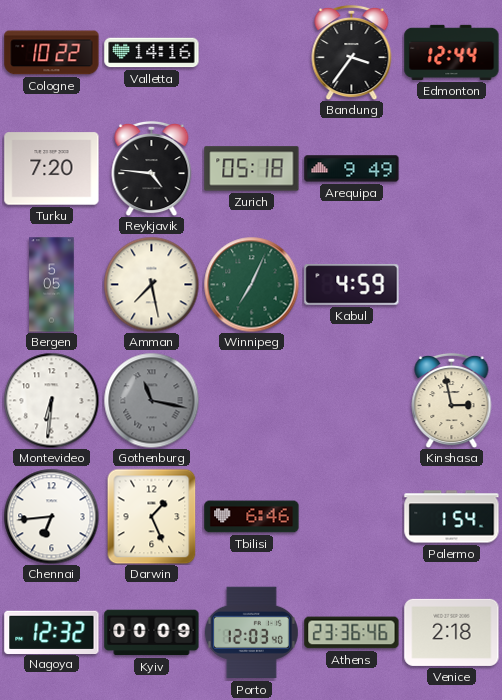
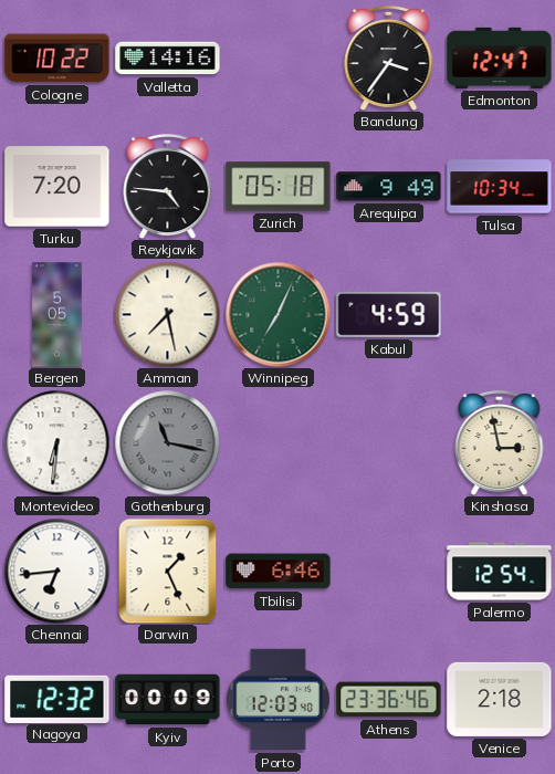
Edmonton: 12:44 -> 12:47
Tulsa: none -> 10:34
Palermo: 1:54 -> 12:54
